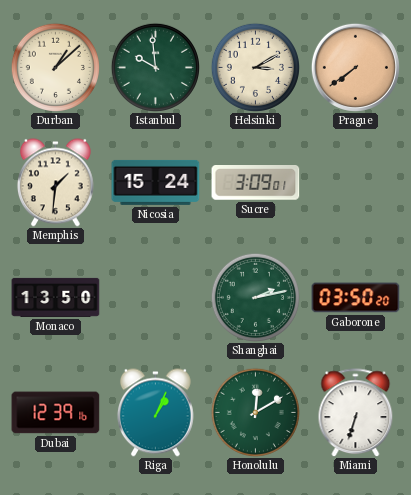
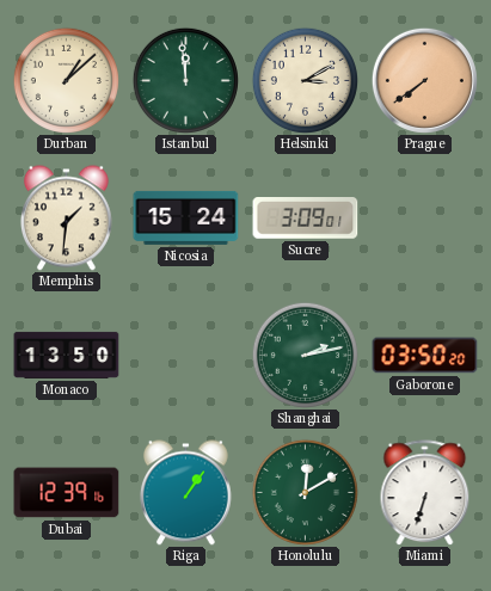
Istanbul: 9:59 -> 11:59
Riga: 1:04 -> 1:06
